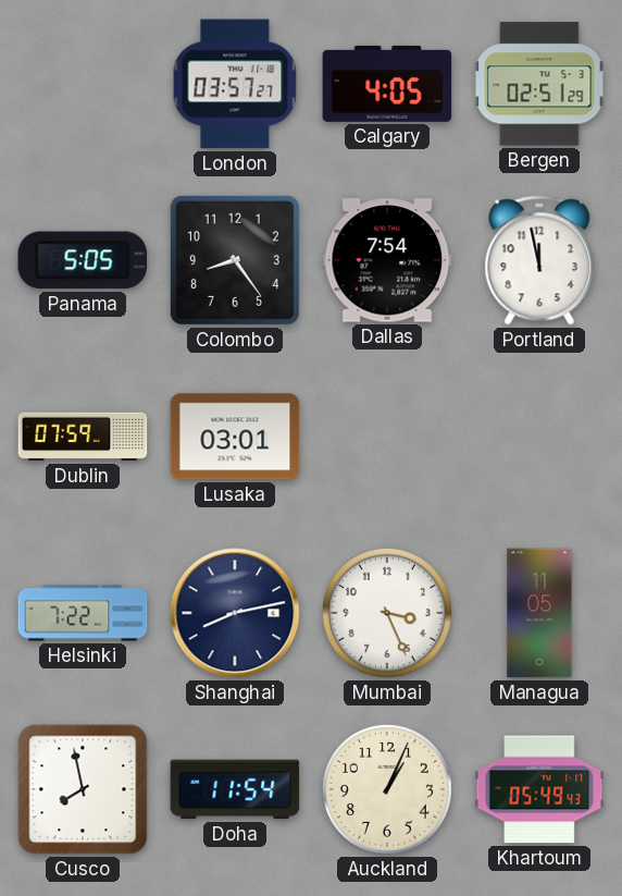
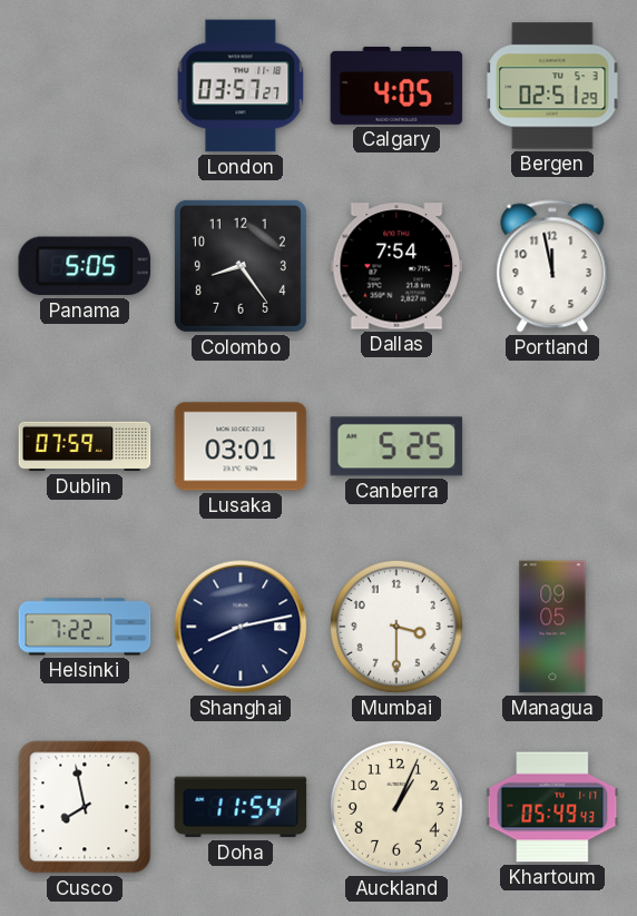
Canberra: none -> 5:25
Mumbai: 3:26 -> 3:30
Managua: 11:05 -> 09:05
